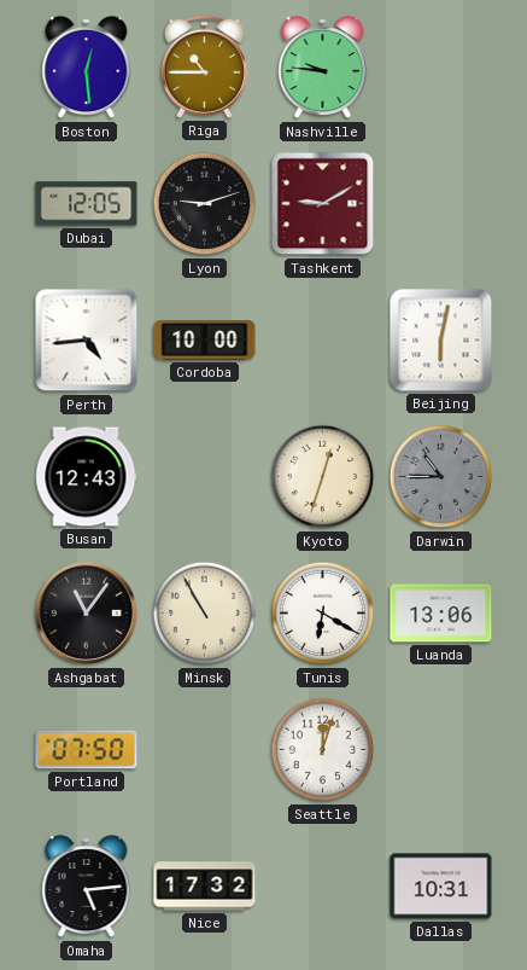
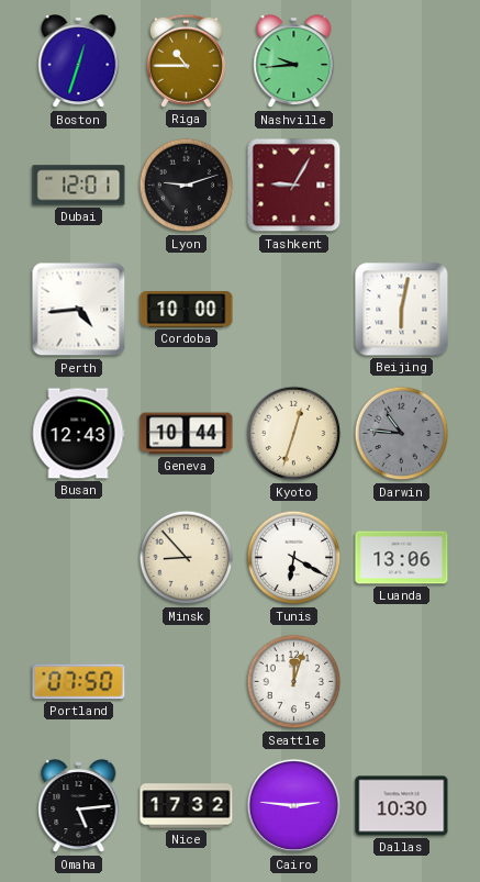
Boston: 12:29 -> 12:33
Nashville: 9:46 -> 9:44
Dubai: 12:05 -> 12:01
Tashkent: 9:10 -> 9:05
Geneva: none -> 10:44
Darwin: 10:45 -> 10:46
Ashgabat: 11:06 -> none
Minsk: 10:55 -> 8:53
Cairo: none -> 2:46
Dallas: 10:31 -> 10:30
